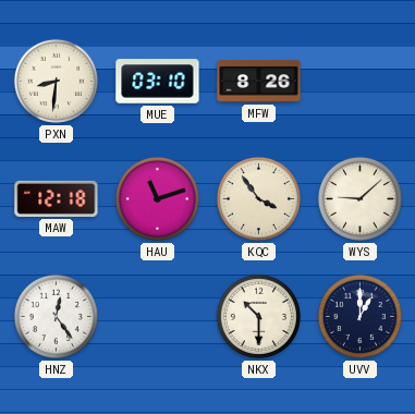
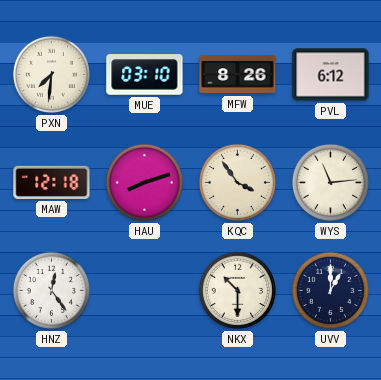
PXN: 8:31 -> 7:31
PVL: none -> 6:12
HAU: 11:12 -> 8:12
WYS: 9:08 -> 11:14
